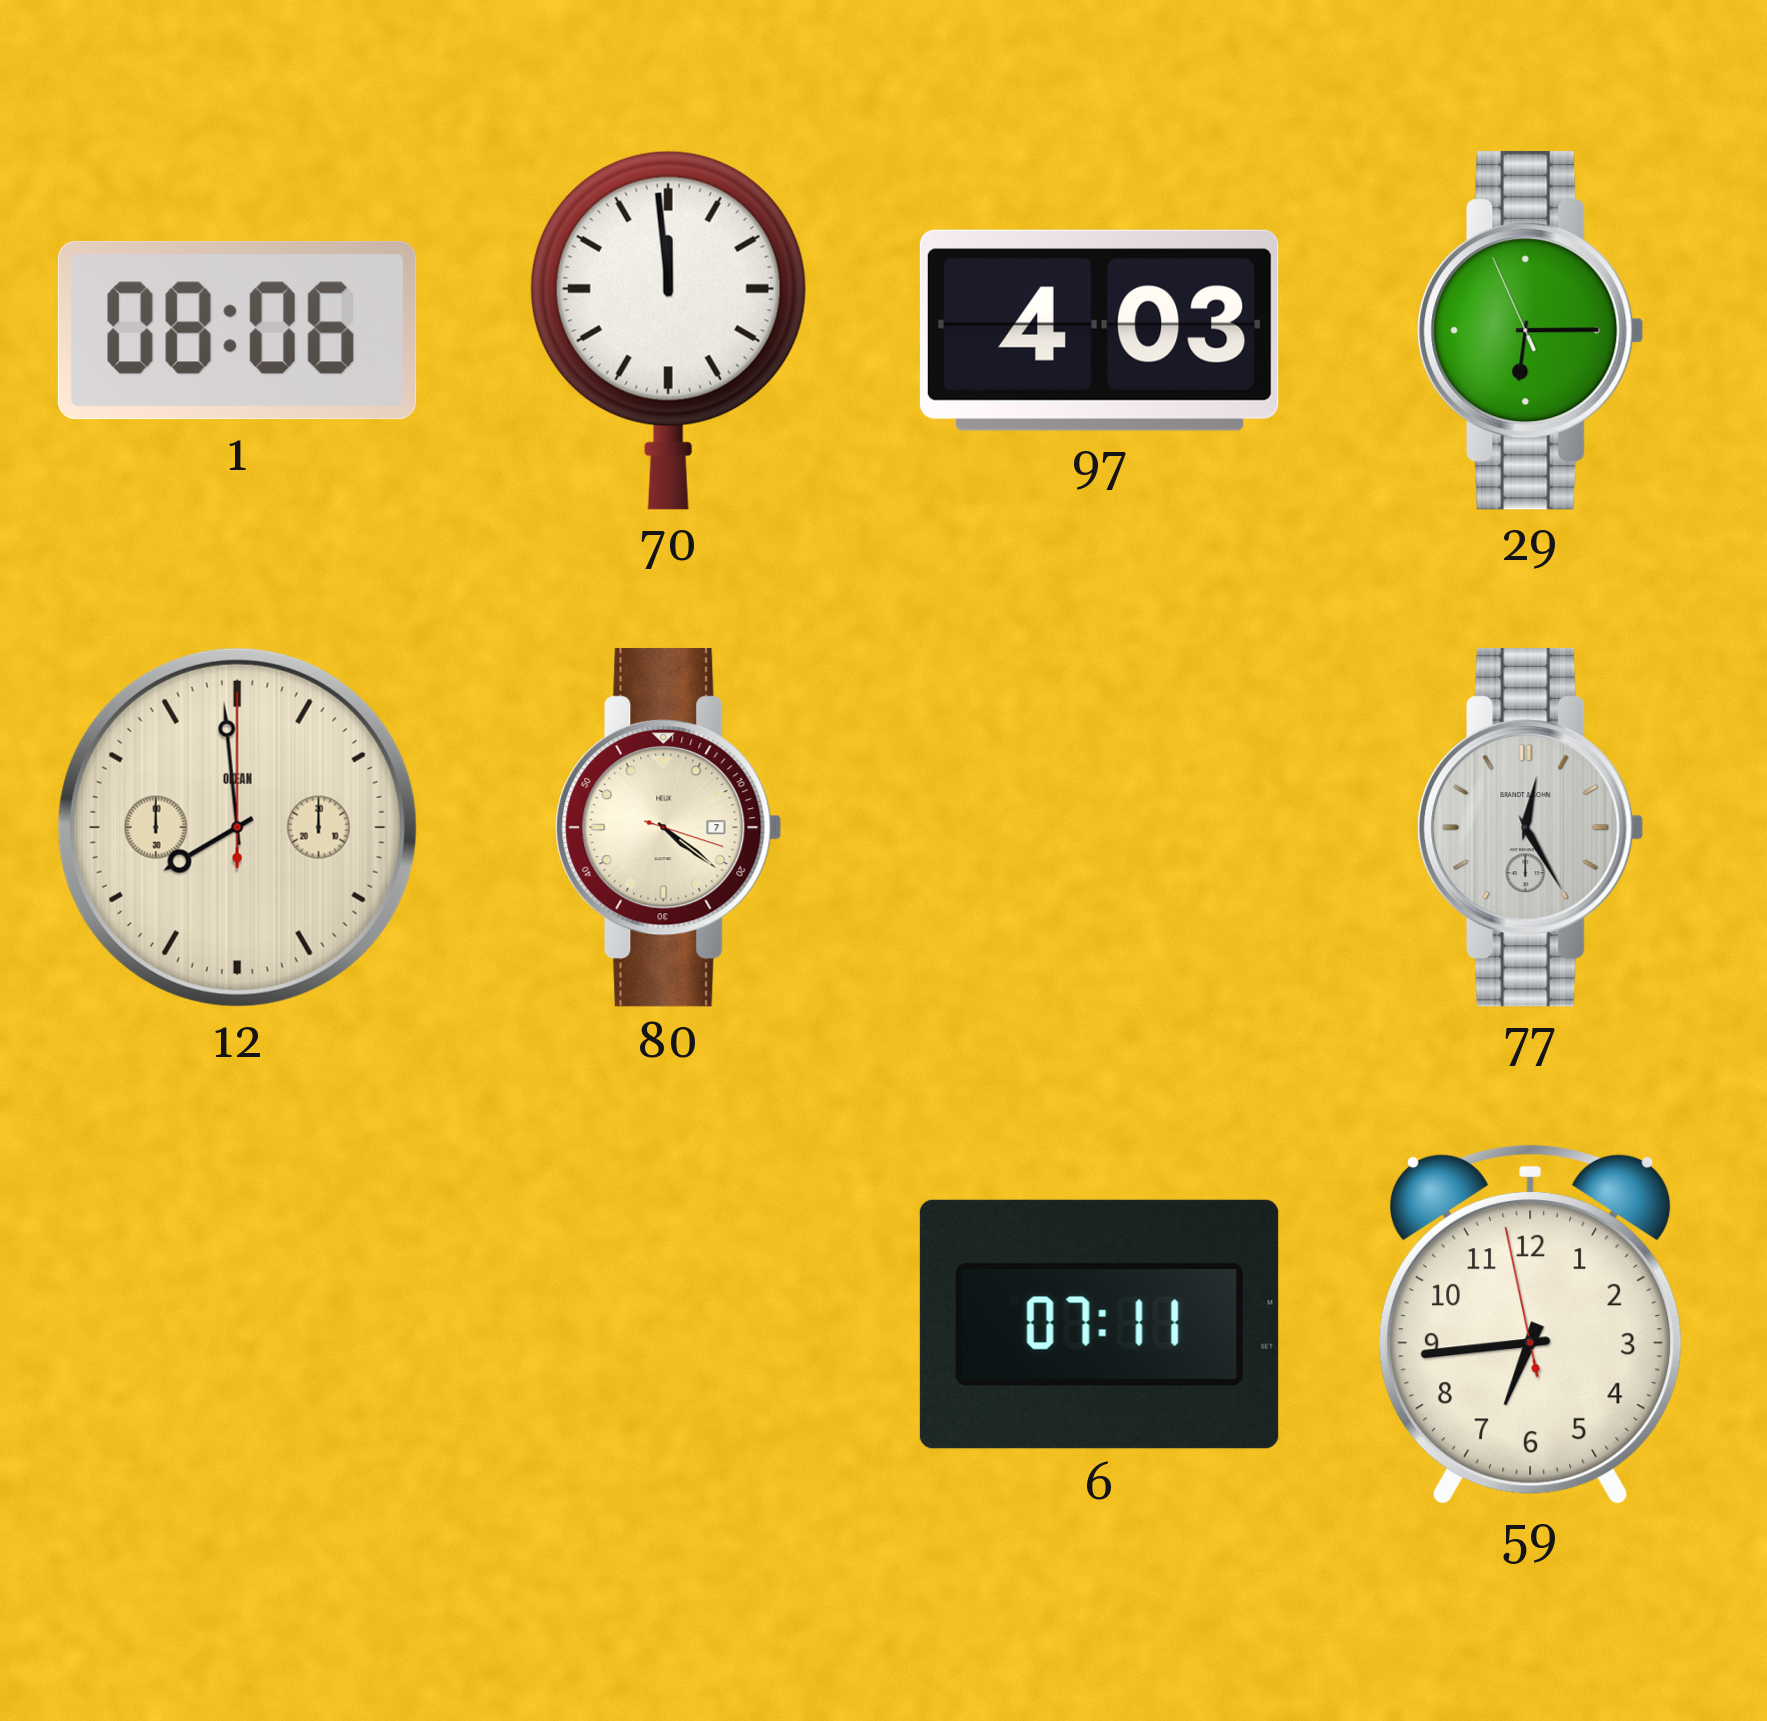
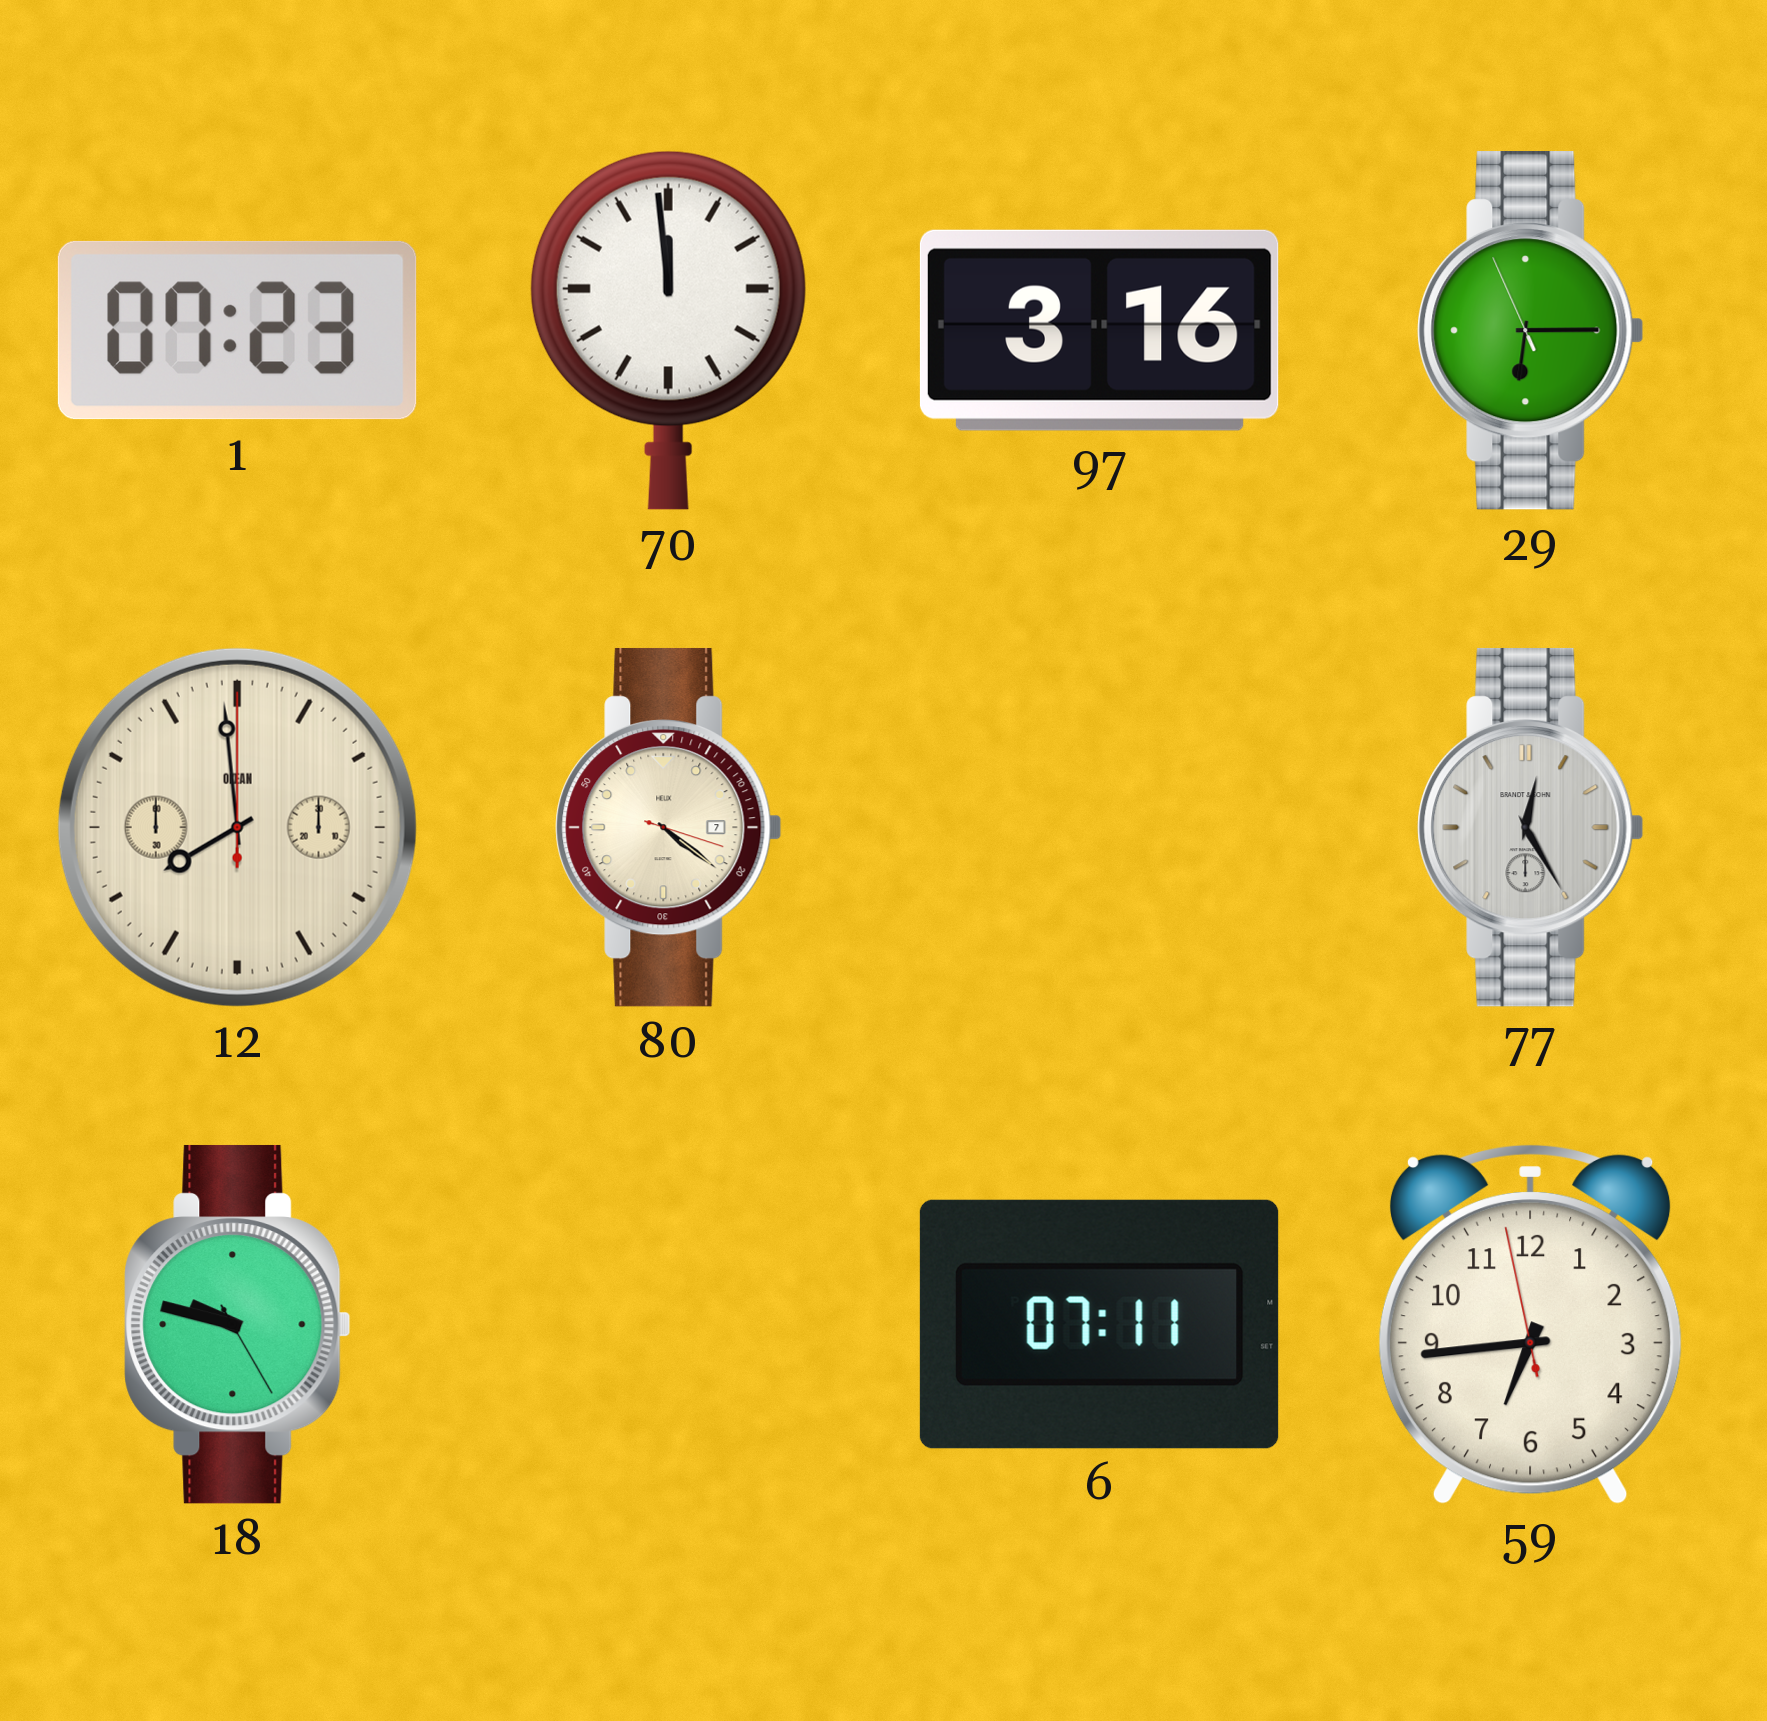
1: 08:06 -> 07:23
97: 4:03 -> 3:16
18: none -> 9:47
